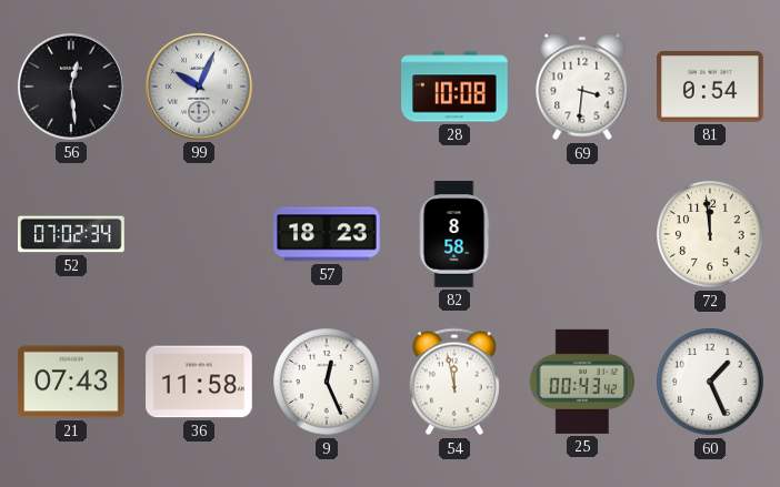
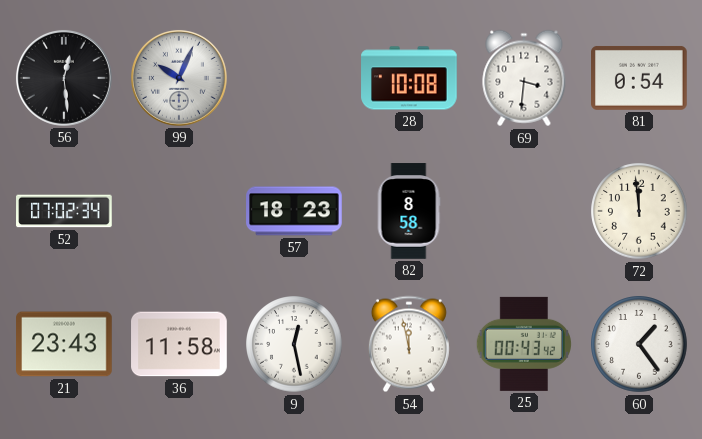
21: 07:43 -> 23:43
9: 12:26 -> 12:28
60: 1:26 -> 1:24
